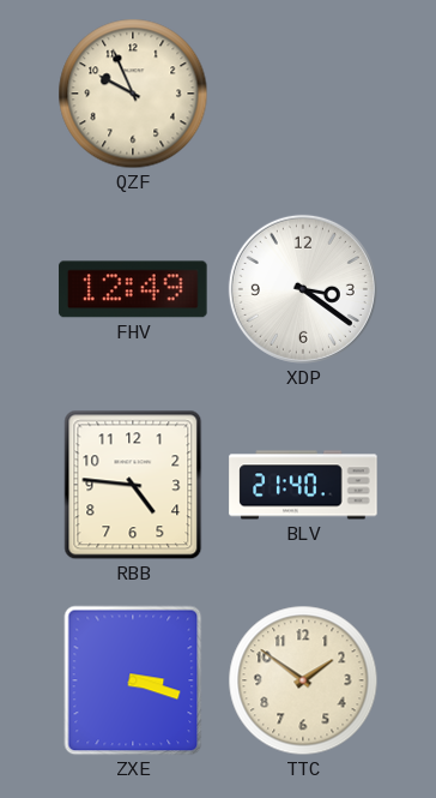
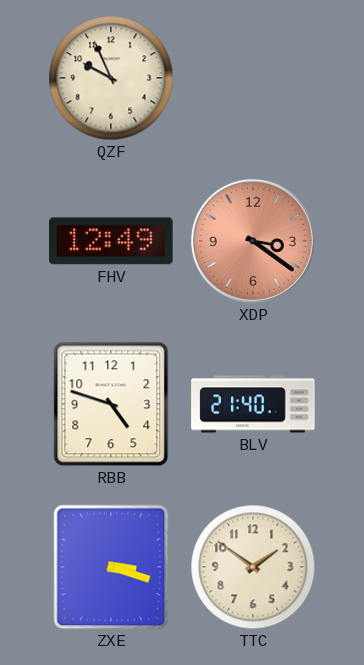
XDP dial: white -> salmon
RBB: 4:46 -> 4:48
